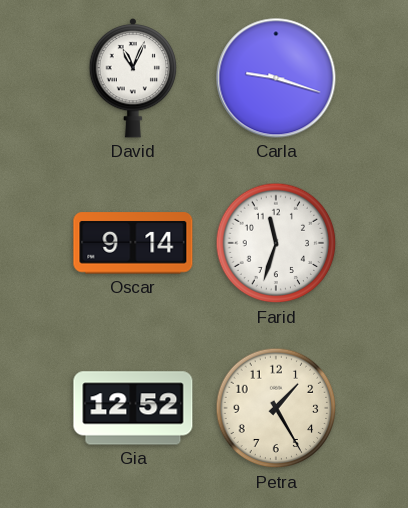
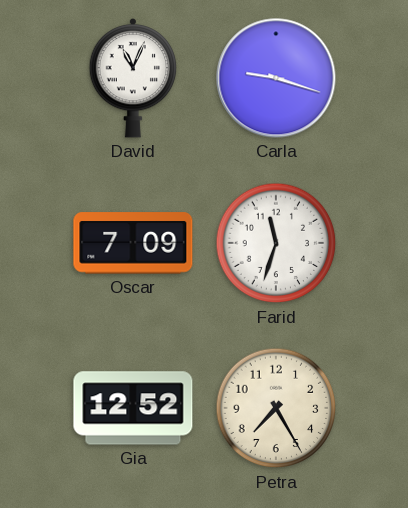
Oscar: 9:14 -> 7:09
Petra: 1:25 -> 7:25
